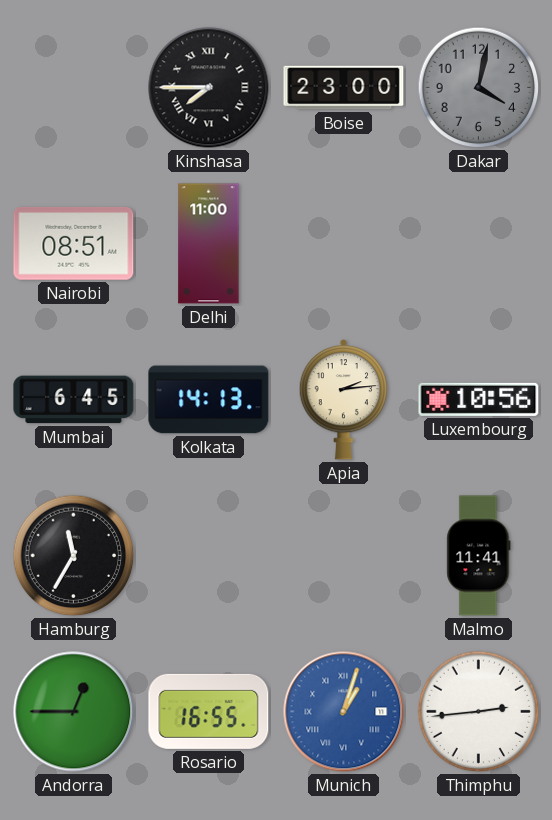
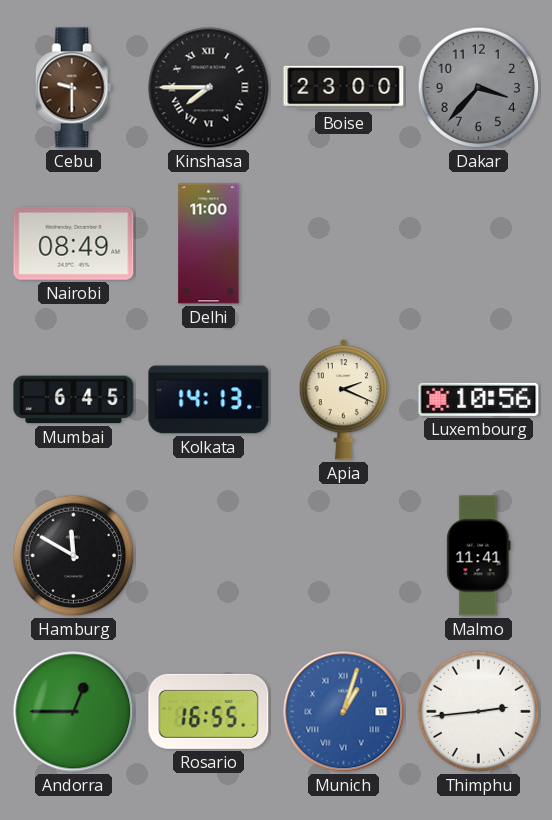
Cebu: none -> 9:30
Dakar: 4:02 -> 3:37
Nairobi: 08:51 -> 08:49
Apia: 2:14 -> 2:19
Hamburg: 11:35 -> 11:50
